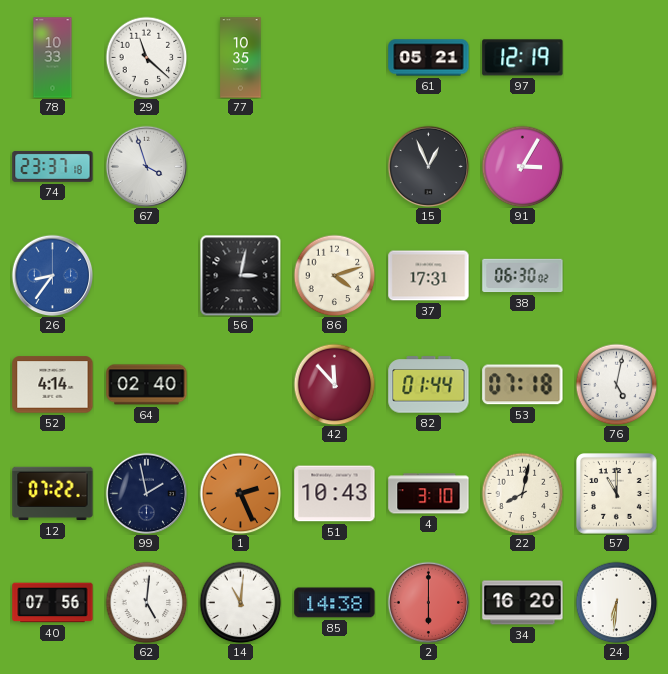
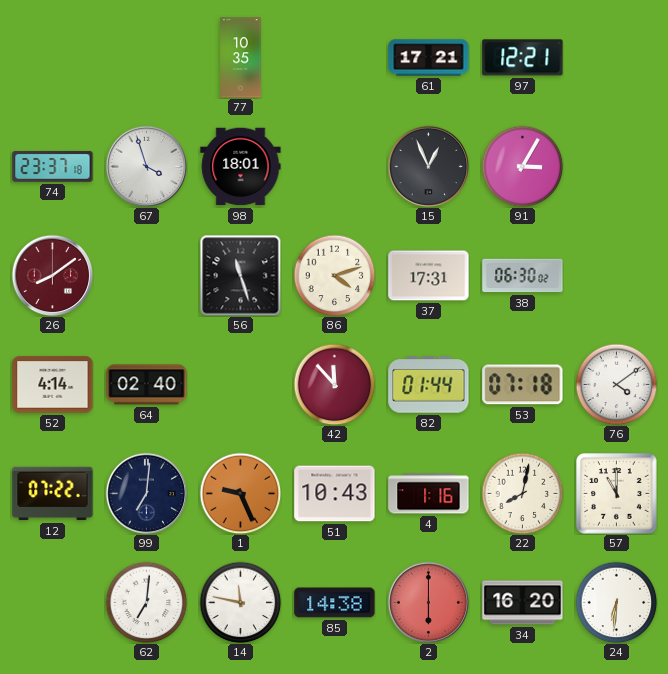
78: 10:33 -> none
29: 11:22 -> none
61: 05:21 -> 17:21
97: 12:19 -> 12:21
98: none -> 18:01
26: 8:36 -> 8:09
26 dial: blue -> burgundy
56: 3:02 -> 11:27
76: 5:02 -> 4:09
99: 1:58 -> 7:01
1: 2:26 -> 9:26
4: 3:10 -> 1:16
40: 07:56 -> none
62: 5:01 -> 7:01
14: 11:01 -> 11:47
